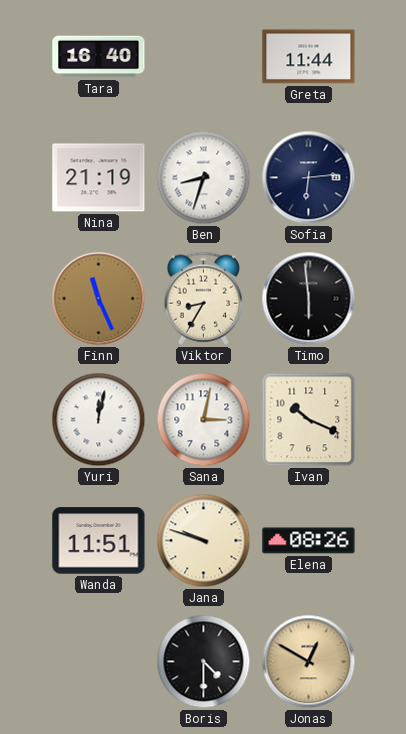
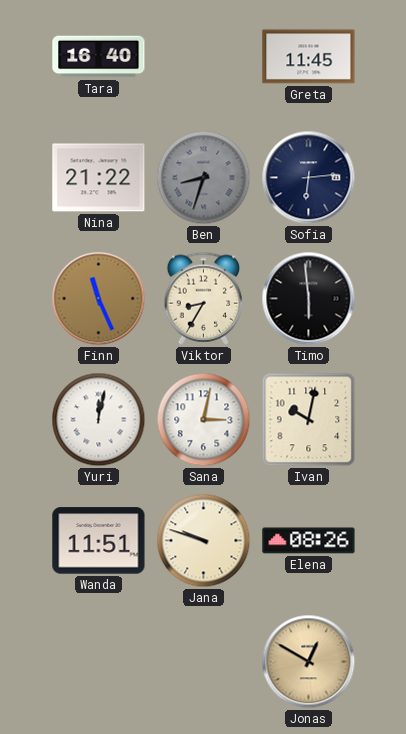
Greta: 11:44 -> 11:45
Nina: 21:19 -> 21:22
Ben dial: white -> grey
Ivan: 10:19 -> 10:02
Boris: 4:30 -> none
